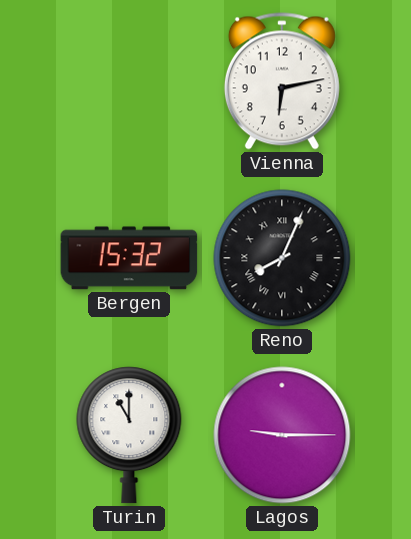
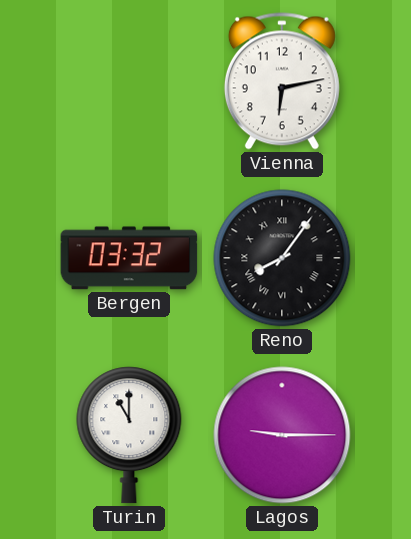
Bergen: 15:32 -> 03:32
Reno: 8:04 -> 8:06
